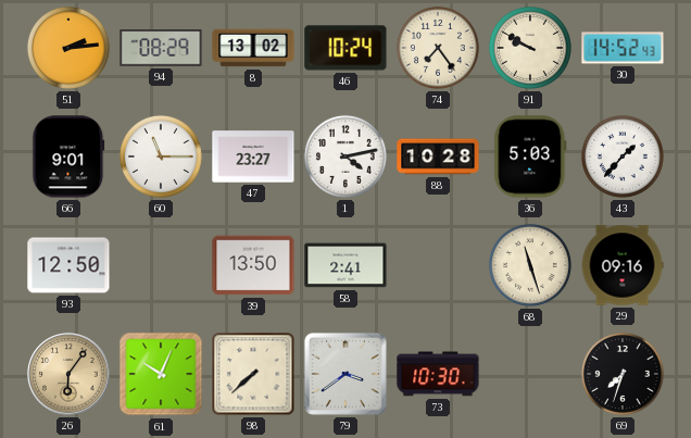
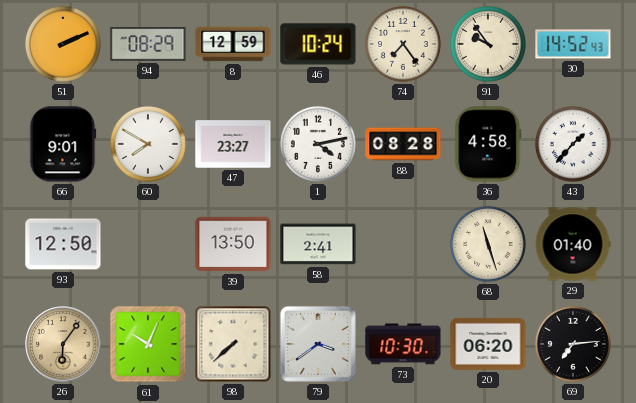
51: 2:14 -> 2:11
8: 13:02 -> 12:59
91: 9:50 -> 9:54
60: 11:15 -> 7:50
88: 10:28 -> 08:28
36: 5:03 -> 4:58
29: 09:16 -> 01:40
20: none -> 06:20
69: 7:33 -> 7:14
